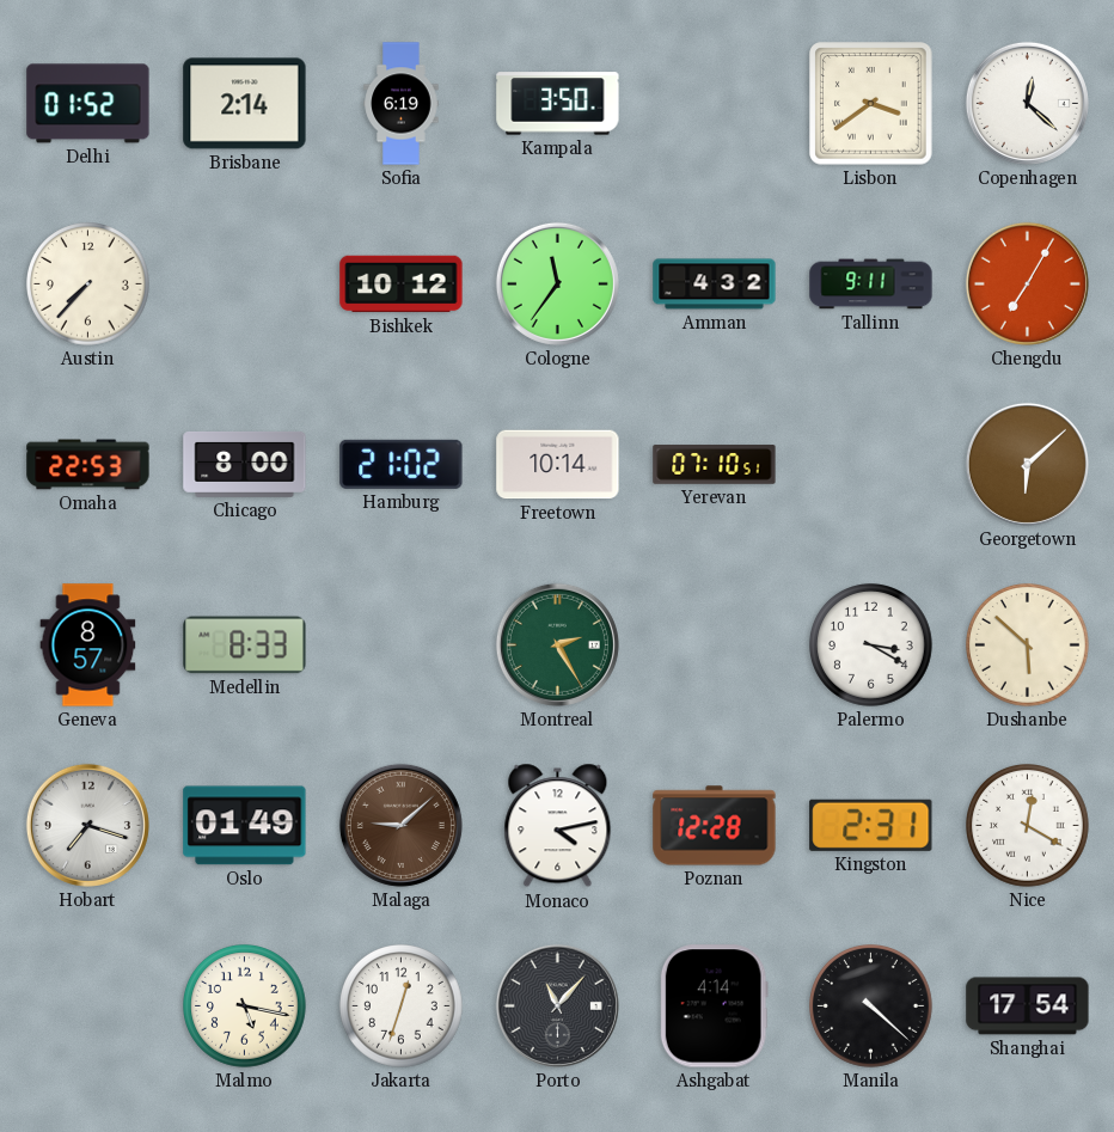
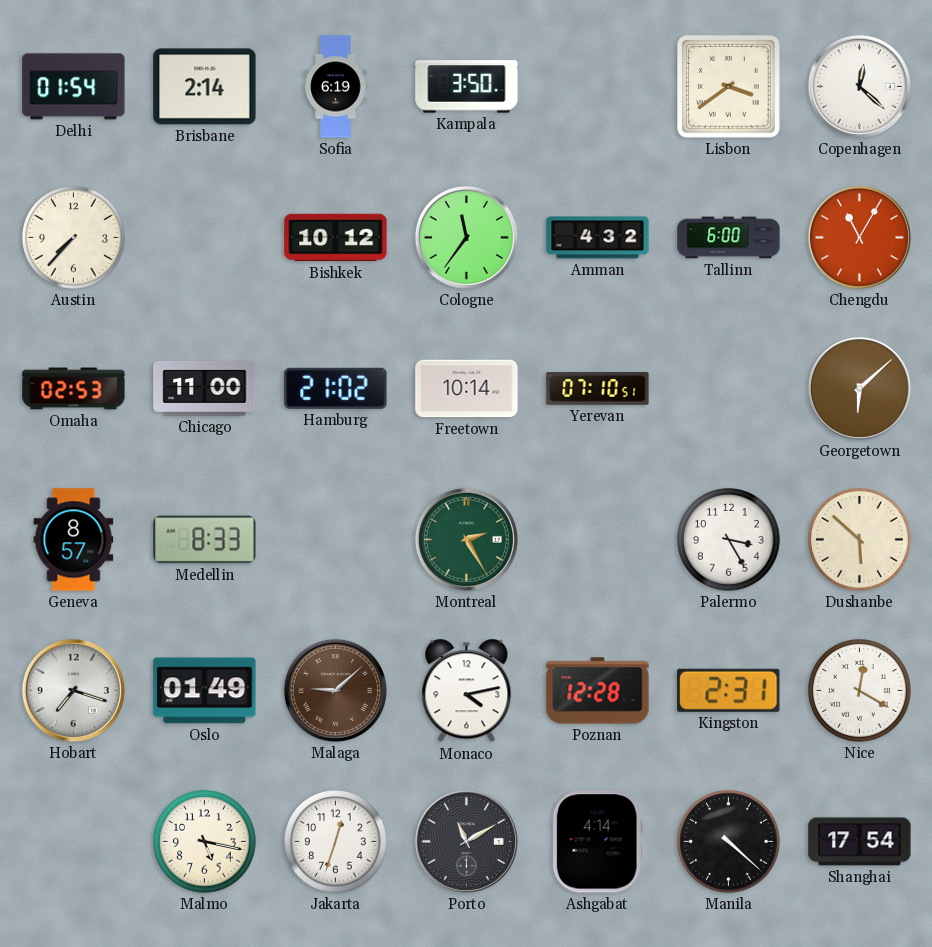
Delhi: 01:52 -> 01:54
Tallinn: 9:11 -> 6:00
Chengdu: 7:05 -> 11:05
Omaha: 22:53 -> 02:53
Chicago: 8:00 -> 11:00
Palermo: 3:20 -> 3:25
Porto: 11:07 -> 11:10
